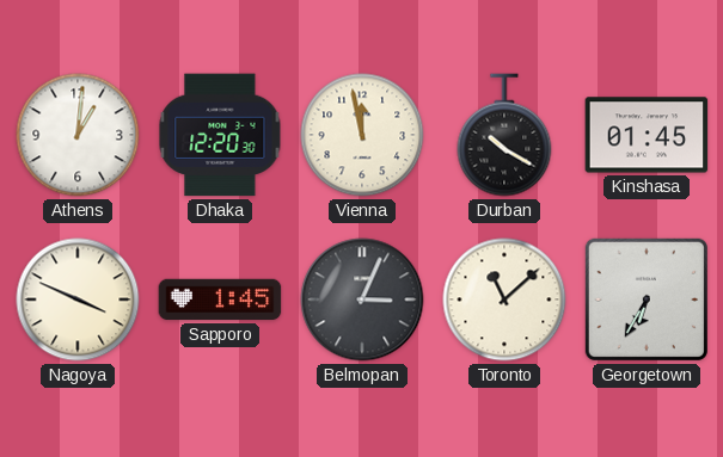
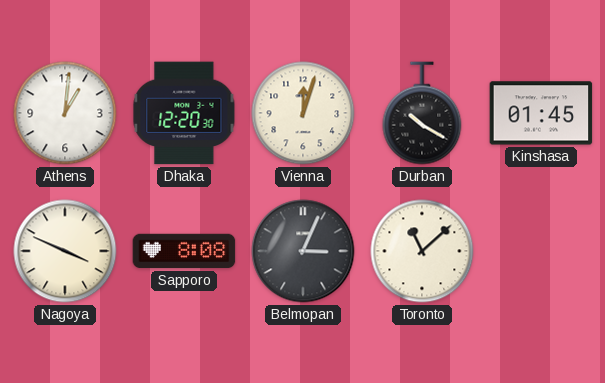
Vienna: 11:58 -> 12:03
Sapporo: 1:45 -> 8:08
Georgetown: 6:35 -> none
